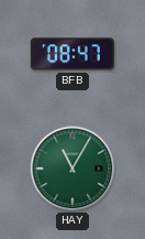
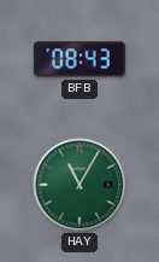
BFB: 08:47 -> 08:43
